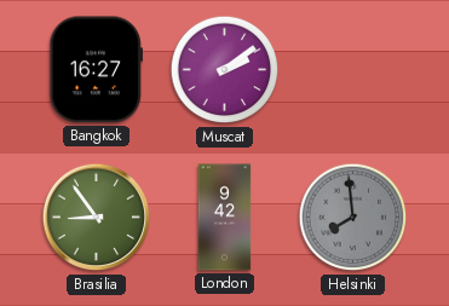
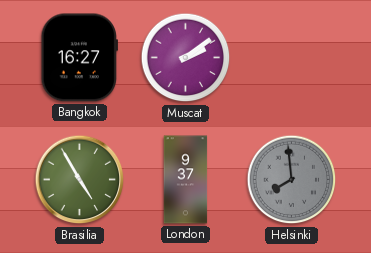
Brasilia: 8:54 -> 4:55
London: 9:42 -> 9:37
